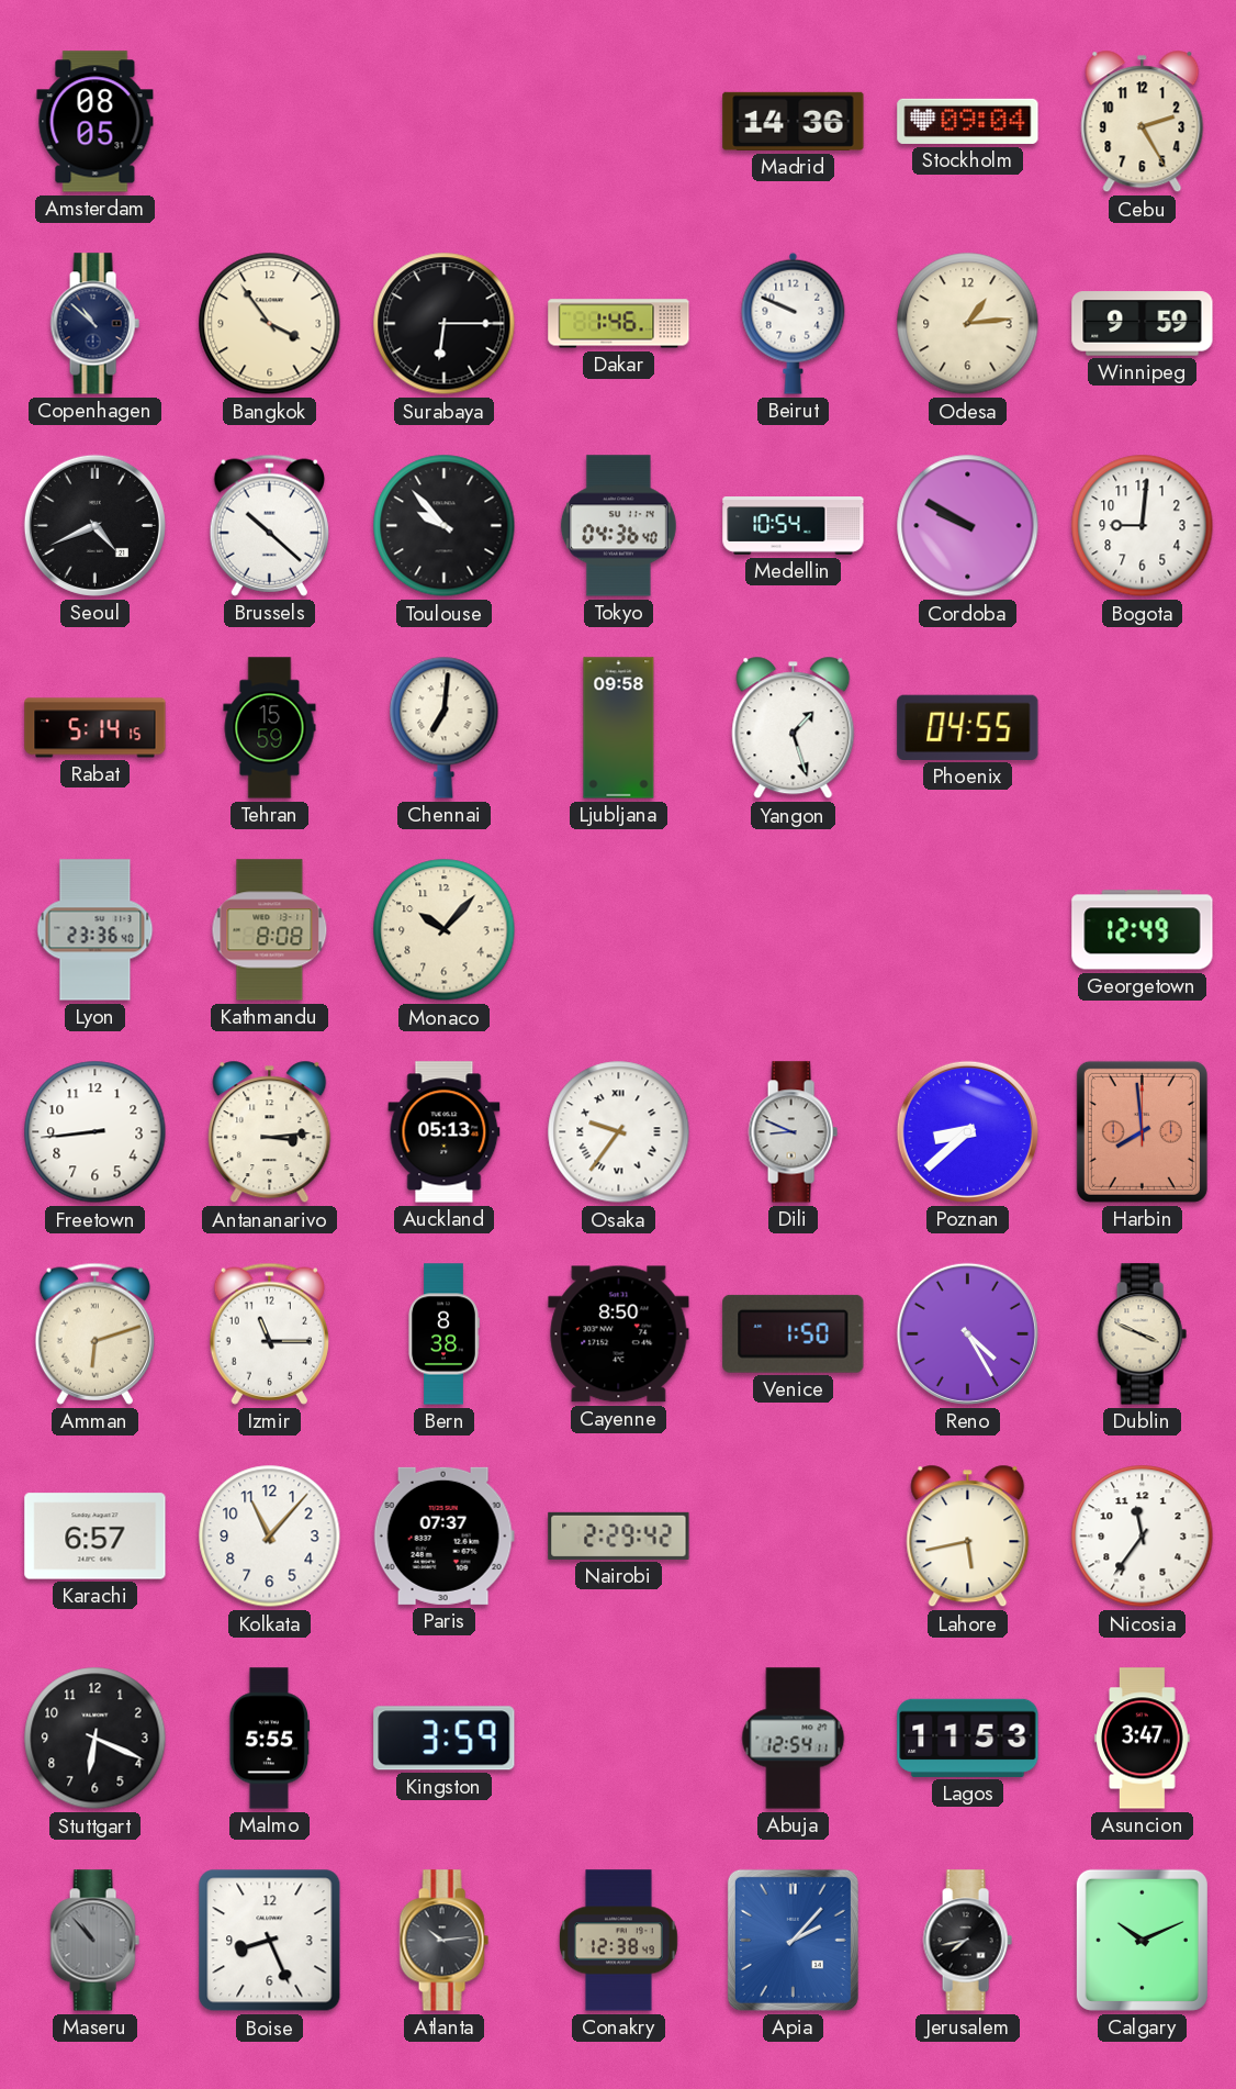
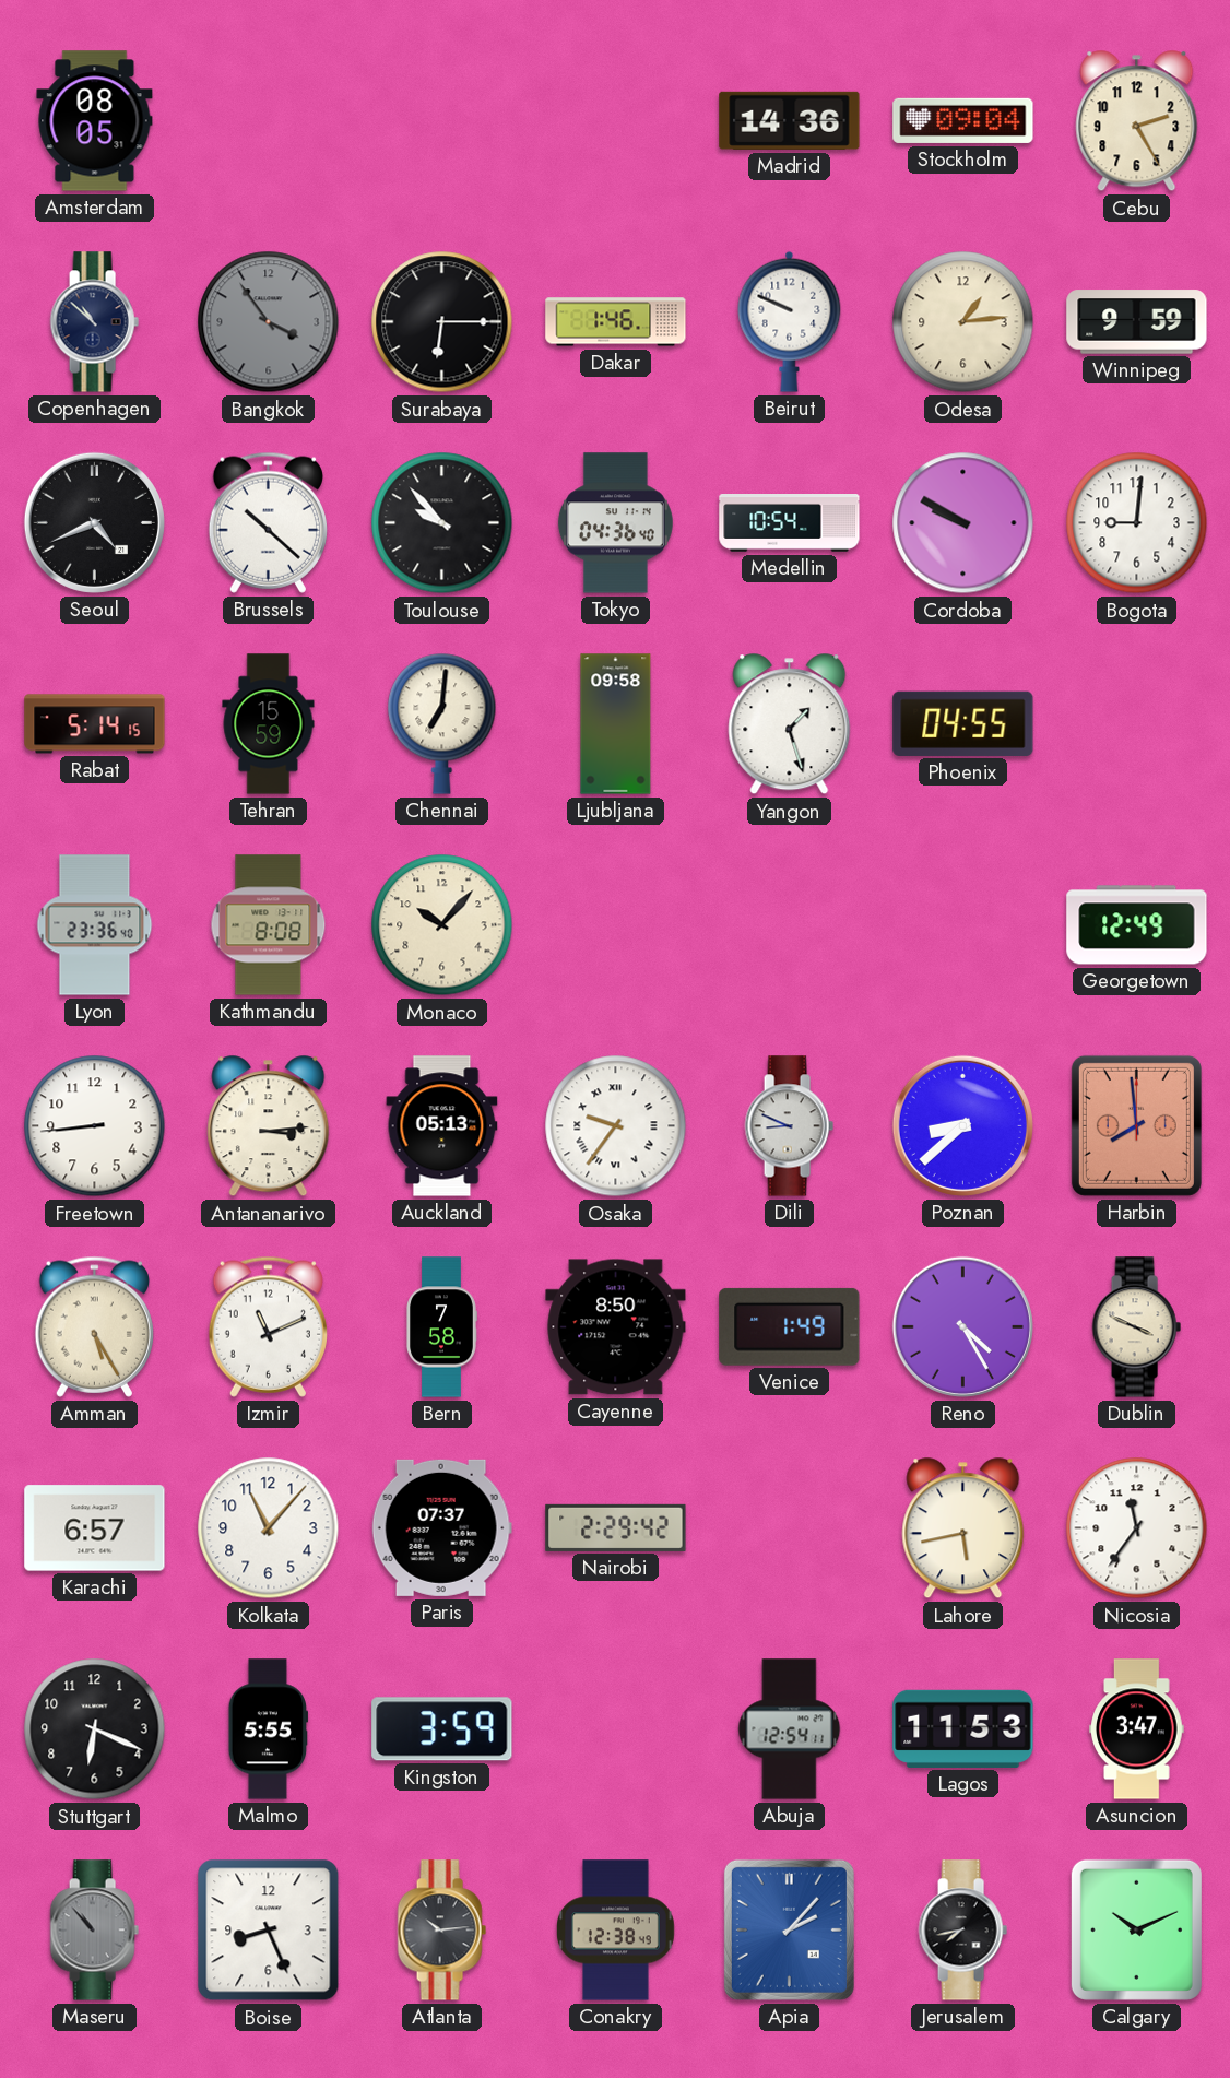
Bangkok dial: cream -> grey
Amman: 6:12 -> 5:25
Izmir: 11:15 -> 11:11
Bern: 8:38 -> 7:58
Venice: 1:50 -> 1:49
